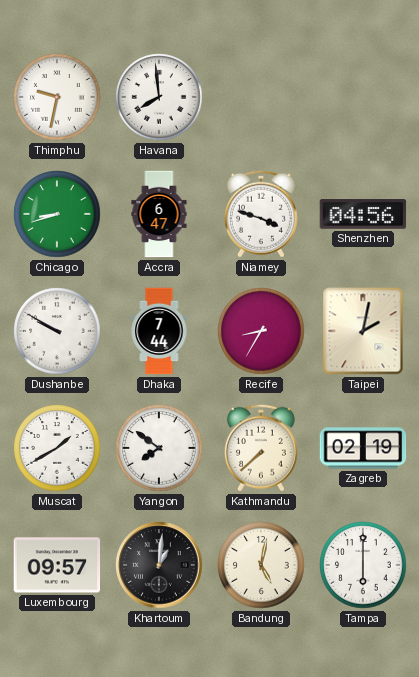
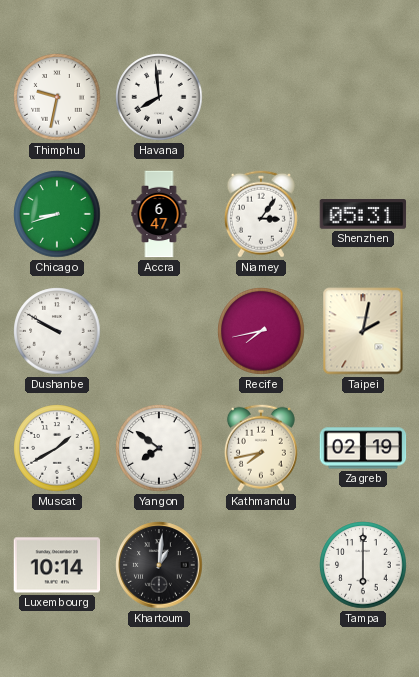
Niamey: 3:48 -> 3:06
Shenzhen: 04:56 -> 05:31
Dhaka: 7:44 -> none
Recife: 8:35 -> 7:43
Kathmandu: 7:38 -> 7:43
Luxembourg: 09:57 -> 10:14
Bandung: 5:02 -> none
